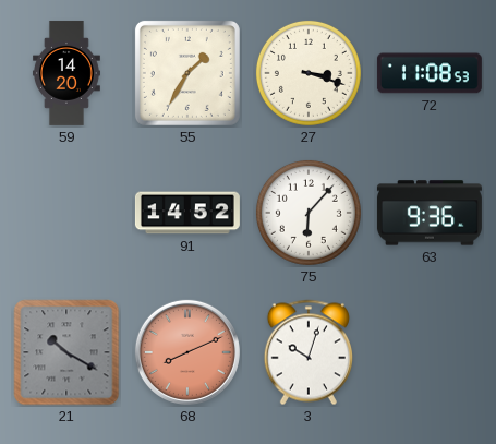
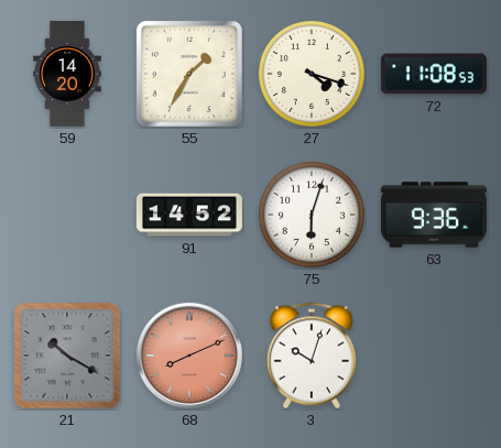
27: 3:18 -> 4:18
75: 6:07 -> 6:03
